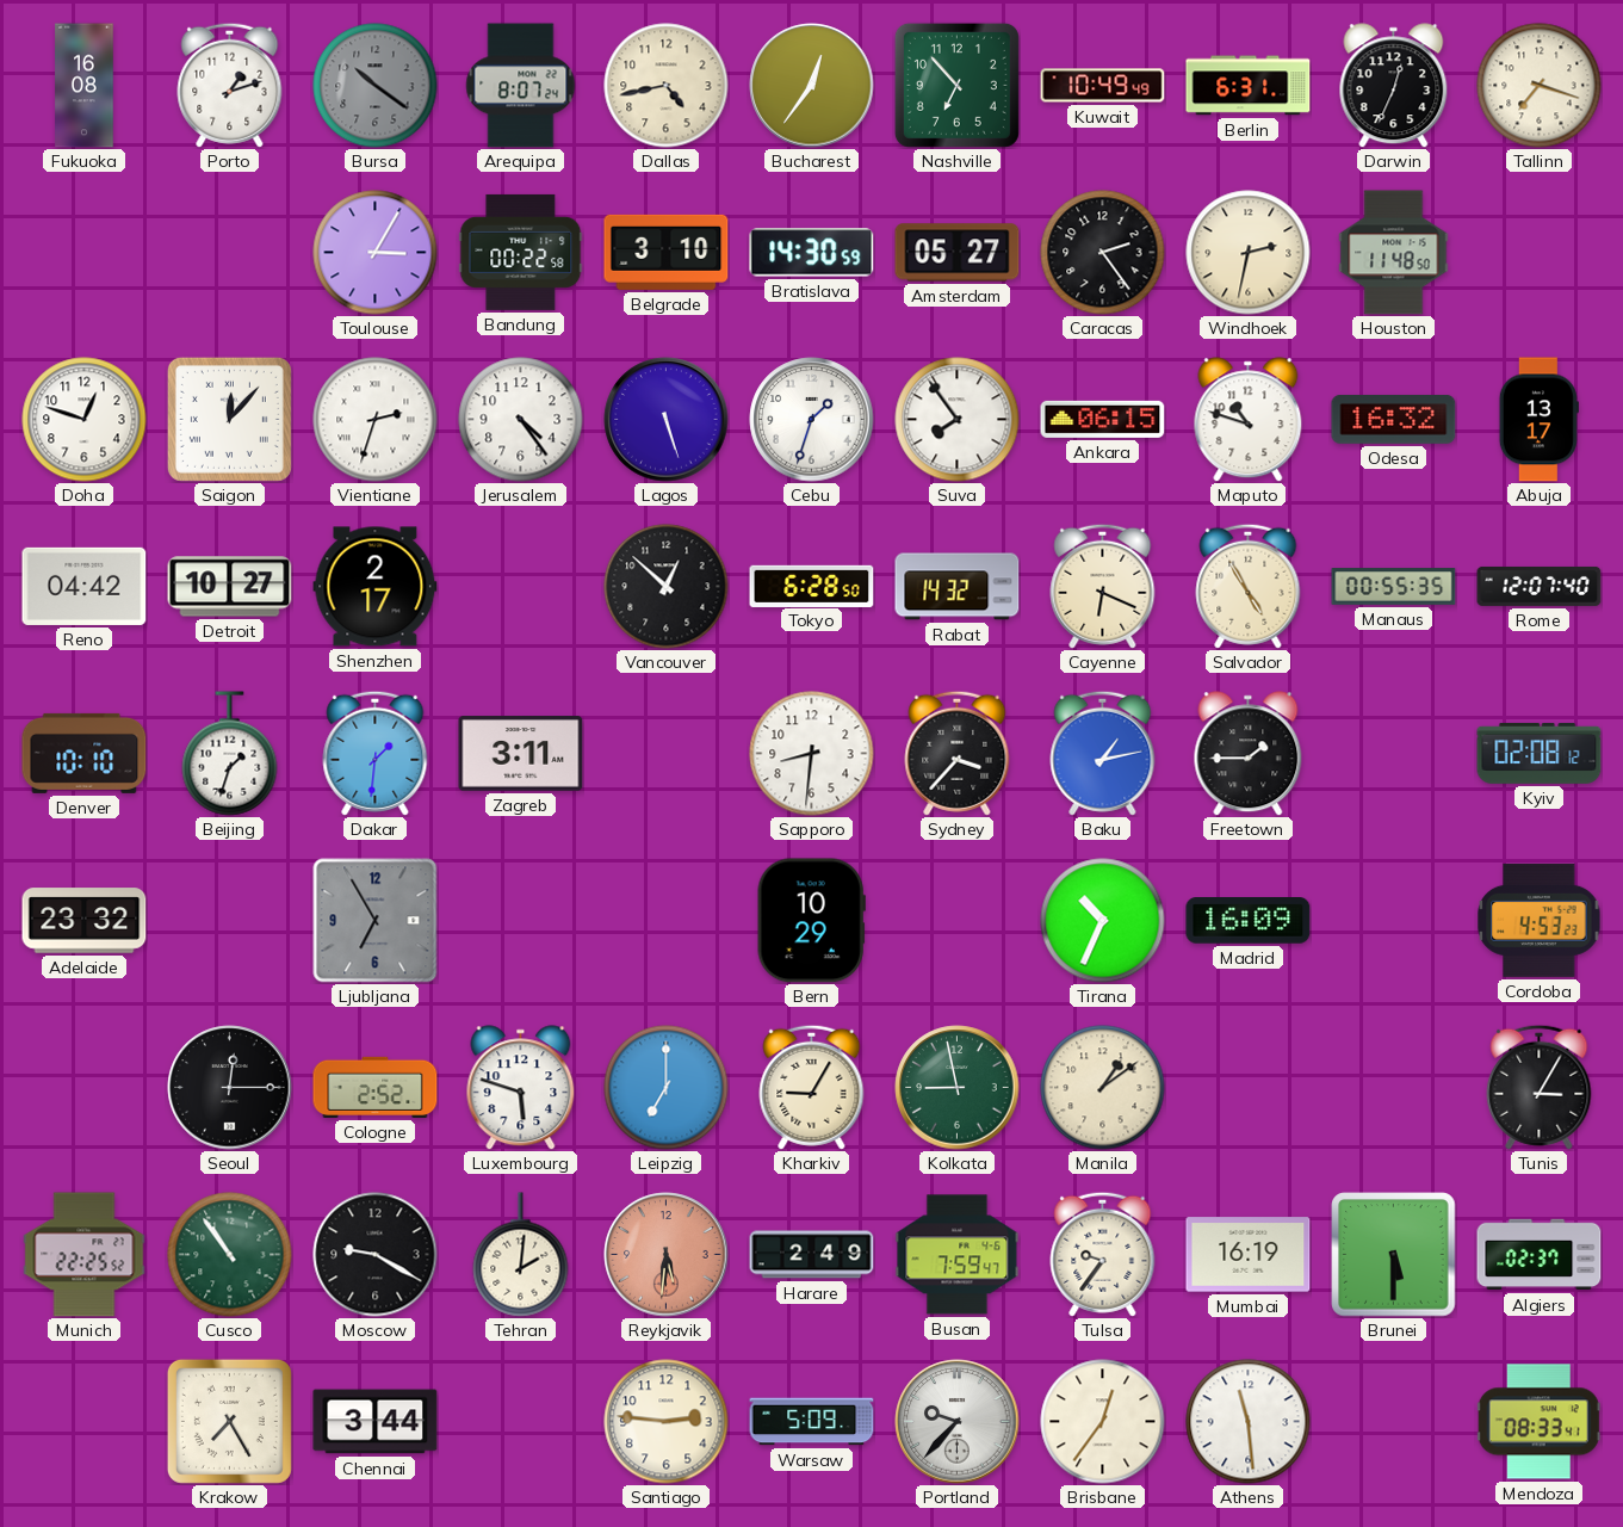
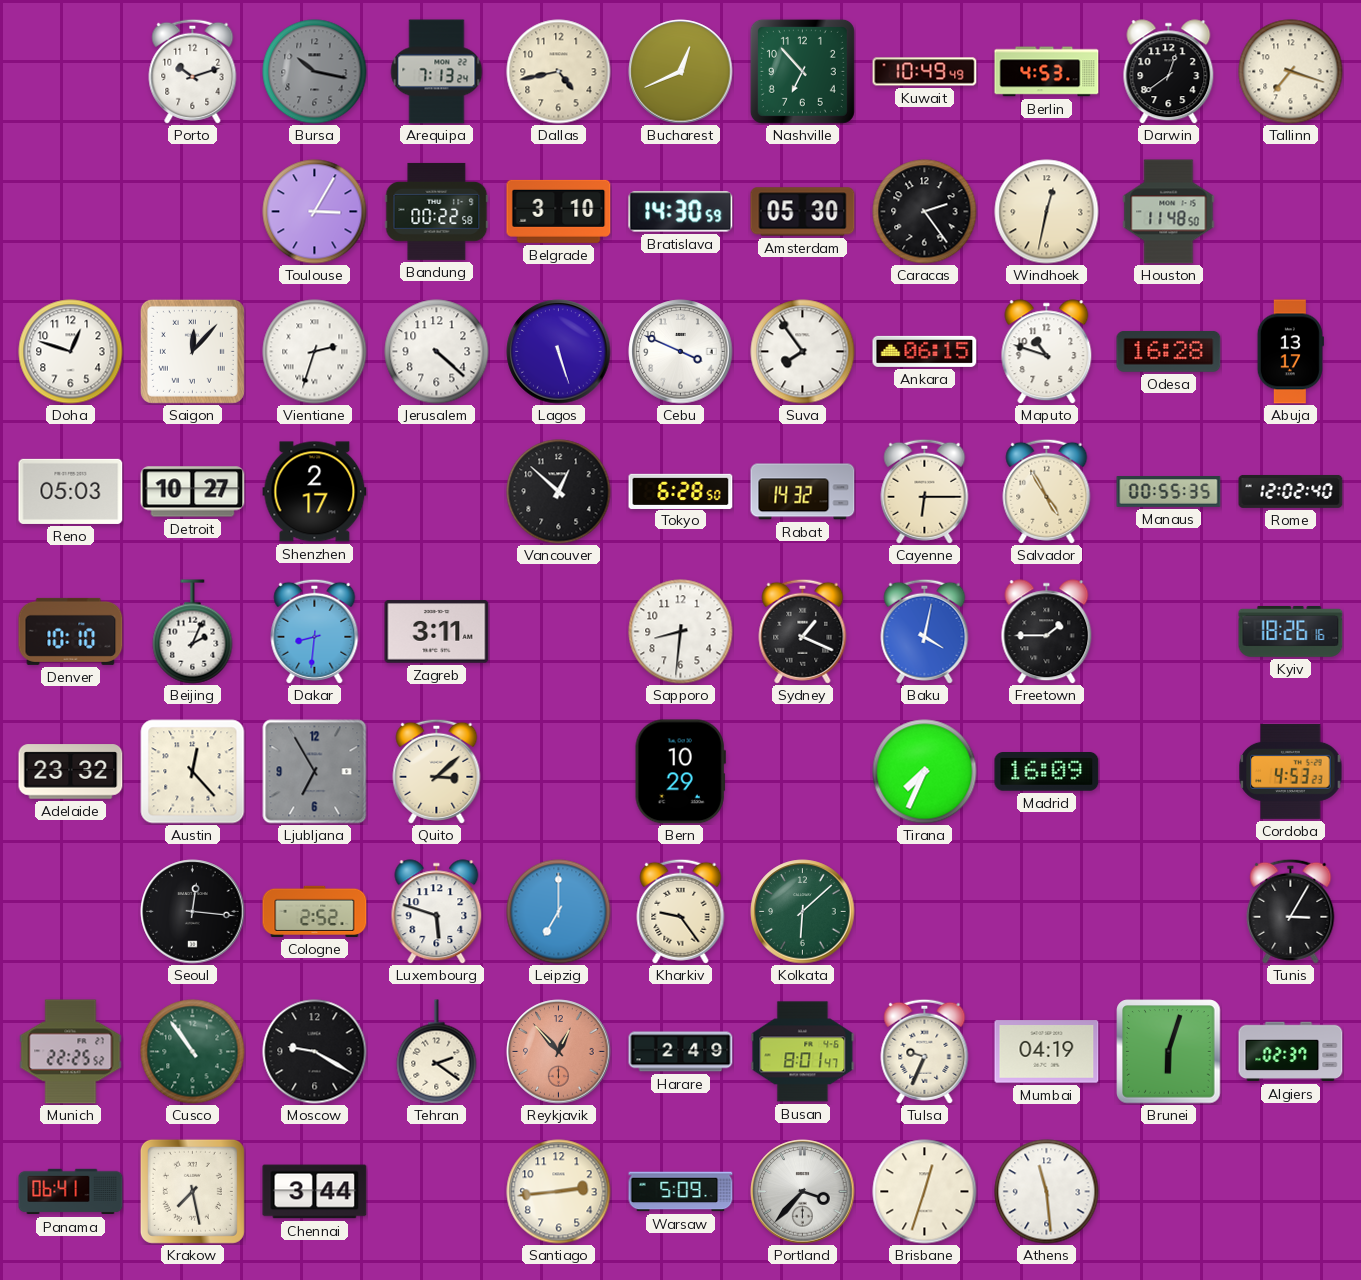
Fukuoka: 16:08 -> none
Porto: 1:12 -> 10:12
Bursa: 10:21 -> 10:17
Arequipa: 8:07 -> 7:13
Bucharest: 12:36 -> 12:41
Berlin: 6:31 -> 4:53
Darwin: 12:34 -> 12:39
Amsterdam: 05:27 -> 05:30
Windhoek: 2:32 -> 12:32
Jerusalem: 4:24 -> 4:22
Cebu: 1:33 -> 3:49
Odesa: 16:32 -> 16:28
Reno: 04:42 -> 05:03
Cayenne: 6:19 -> 6:15
Rome: 12:07 -> 12:02
Beijing: 1:33 -> 2:04
Dakar: 1:31 -> 8:31
Sydney: 3:37 -> 1:19
Baku: 1:13 -> 4:02
Kyiv: 02:08 -> 18:26
Austin: none -> 12:23
Quito: none -> 3:08
Tirana: 10:34 -> 7:34
Seoul: 12:15 -> 12:16
Kharkiv: 9:05 -> 9:24
Kolkata: 8:58 -> 6:08
Manila: 1:09 -> none
Tehran: 2:01 -> 2:21
Reykjavik: 5:31 -> 12:53
Busan: 7:59 -> 8:01
Tulsa: 9:36 -> 9:34
Mumbai: 16:19 -> 04:19
Brunei: 5:30 -> 6:03
Panama: none -> 06:41
Krakow: 7:25 -> 7:28
Santiago: 2:46 -> 2:44
Portland: 9:37 -> 3:37
Brisbane: 12:36 -> 12:33
Mendoza: 08:33 -> none
